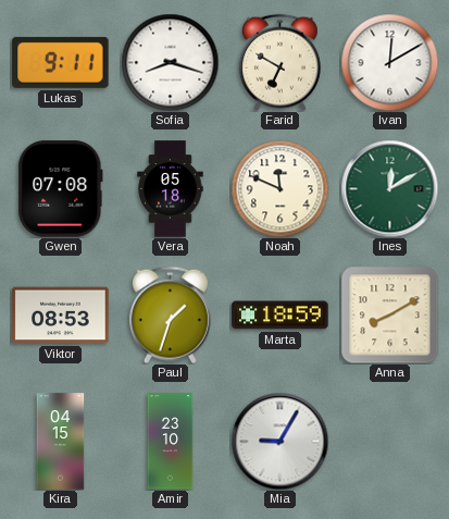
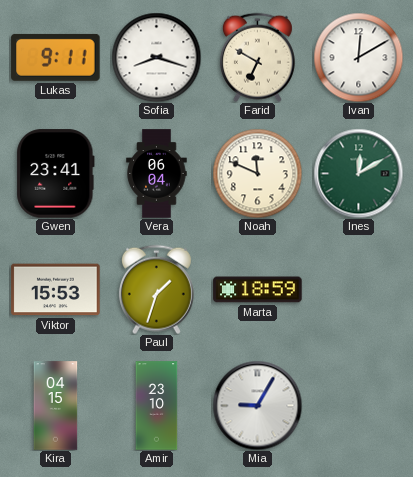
Gwen: 07:08 -> 23:41
Vera: 05:18 -> 06:04
Viktor: 08:53 -> 15:53
Anna: 8:10 -> none
